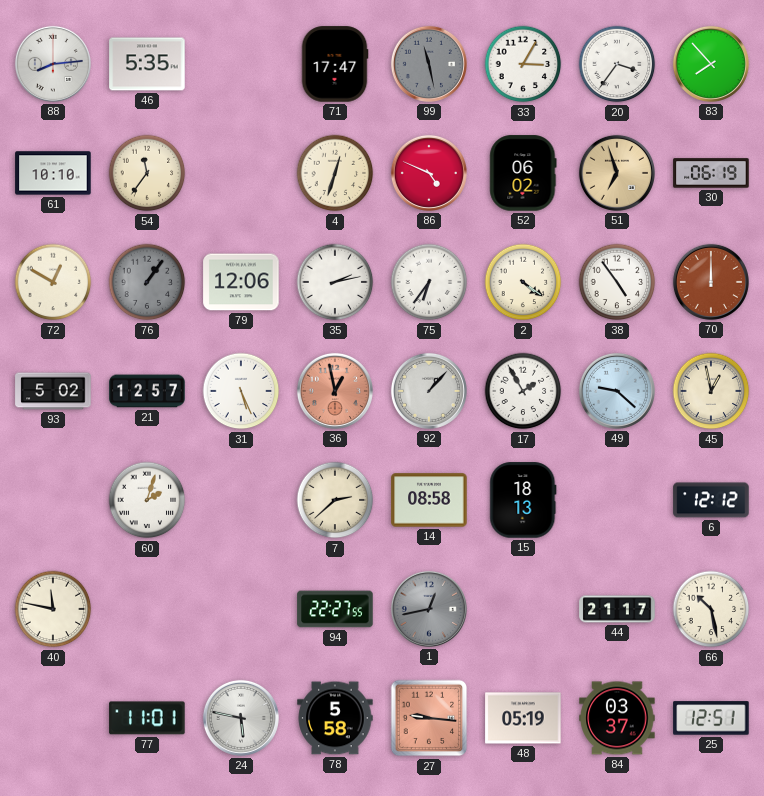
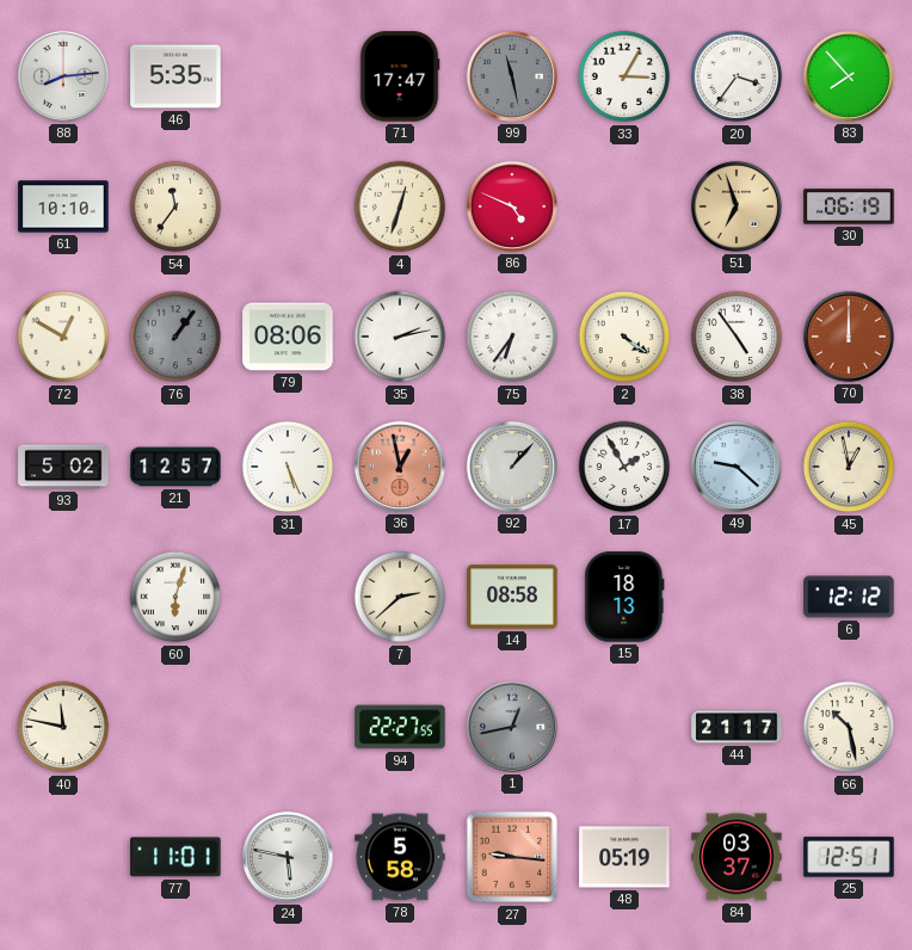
52: 06:02 -> none
79: 12:06 -> 08:06
60: 2:03 -> 6:03
